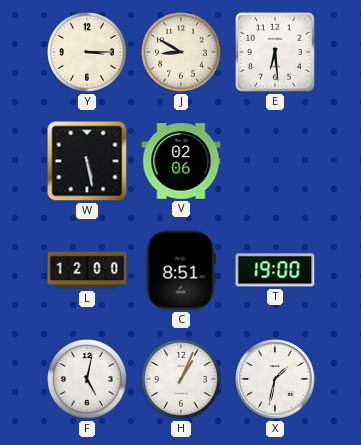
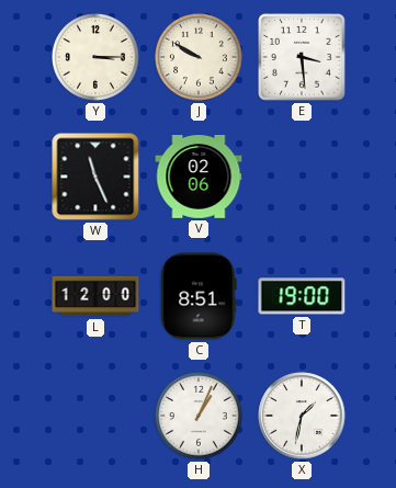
J: 8:50 -> 9:50
E: 6:29 -> 3:29
W: 5:28 -> 11:26
F: 5:02 -> none
